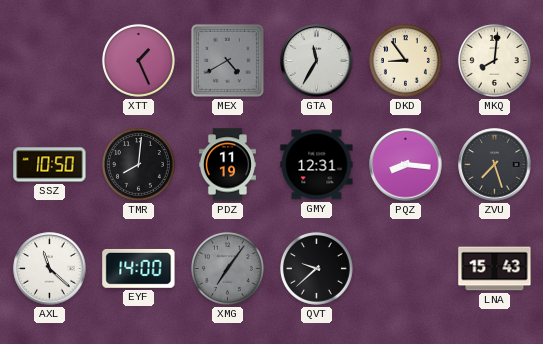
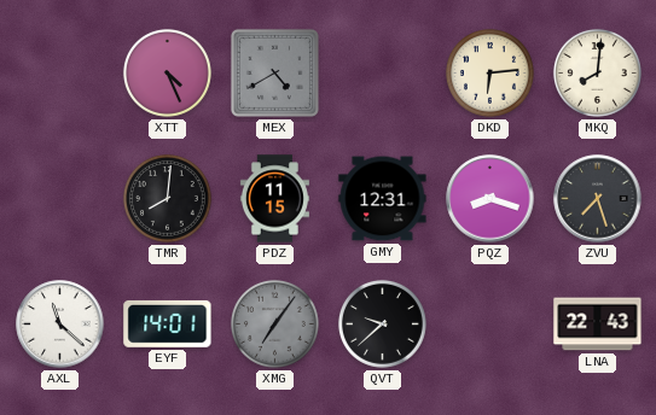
XTT: 1:26 -> 4:26
GTA: 11:35 -> none
DKD: 8:54 -> 6:14
SSZ: 10:50 -> none
PDZ: 11:19 -> 11:15
PQZ: 8:16 -> 8:18
EYF: 14:00 -> 14:01
LNA: 15:43 -> 22:43
